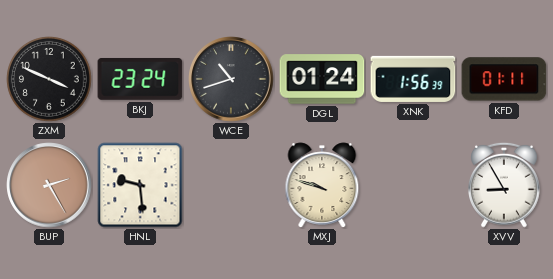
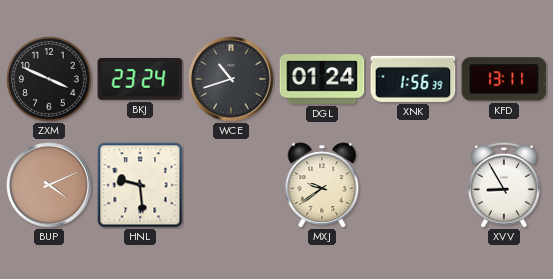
KFD: 01:11 -> 13:11
BUP: 2:25 -> 4:11
MXJ: 9:48 -> 9:39
